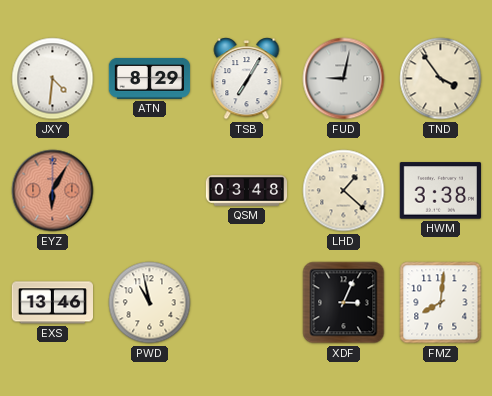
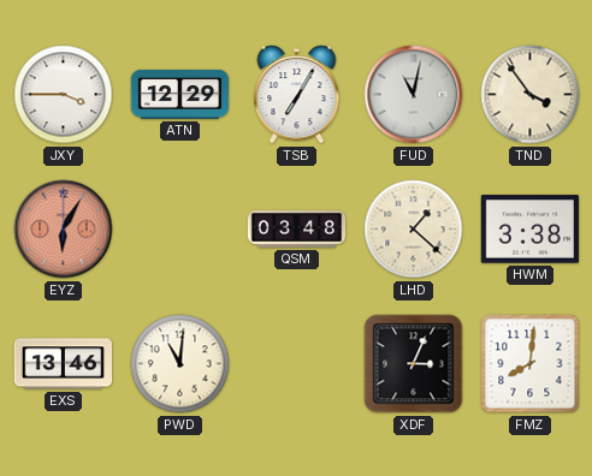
JXY: 4:31 -> 3:45
ATN: 8:29 -> 12:29
FUD: 9:02 -> 11:02
PWD: 10:58 -> 11:01
